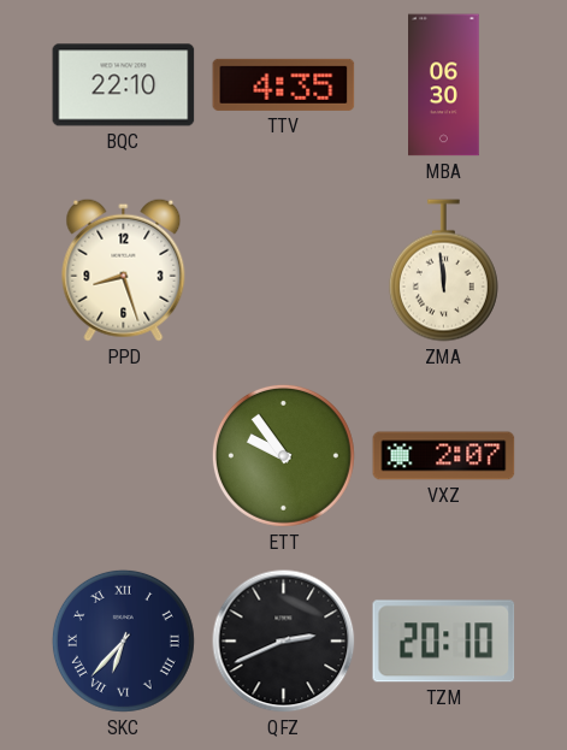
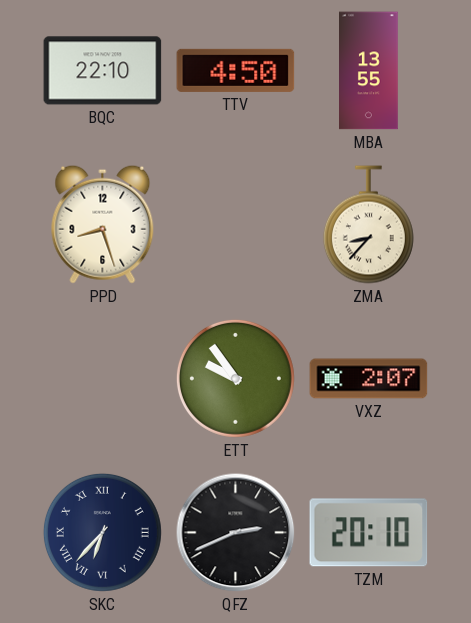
TTV: 4:35 -> 4:50
MBA: 06:30 -> 13:55
ZMA: 11:59 -> 8:37
